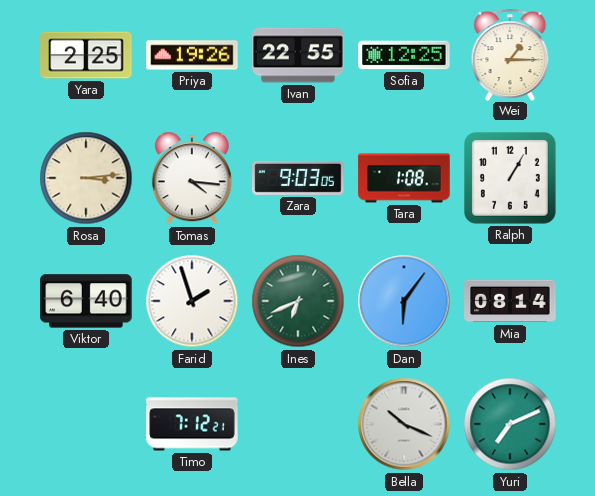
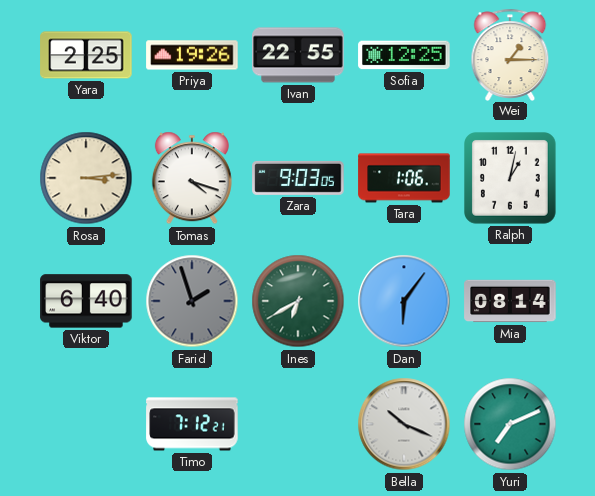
Tomas: 4:16 -> 4:18
Tara: 1:08 -> 1:06
Ralph: 1:05 -> 1:02
Farid dial: white -> grey
Ines: 6:41 -> 6:40
